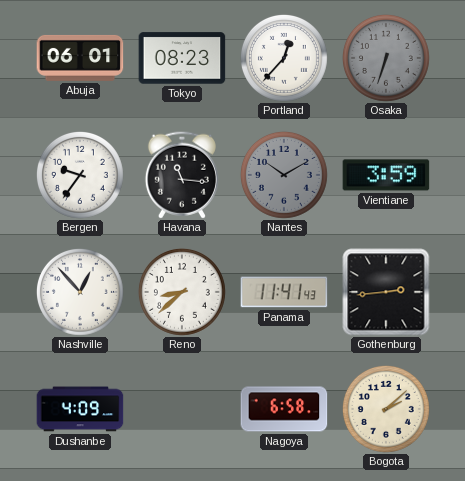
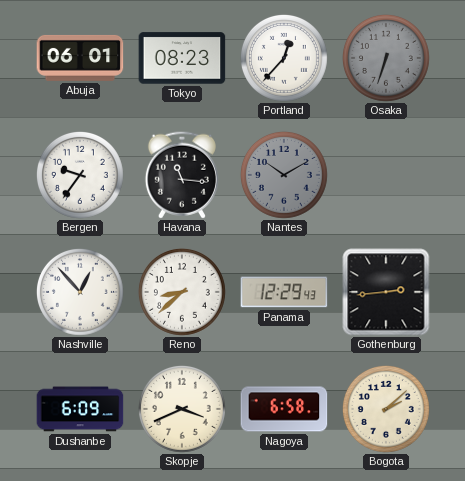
Vientiane: 3:59 -> none
Panama: 11:41 -> 12:29
Dushanbe: 4:09 -> 6:09
Skopje: none -> 3:41
